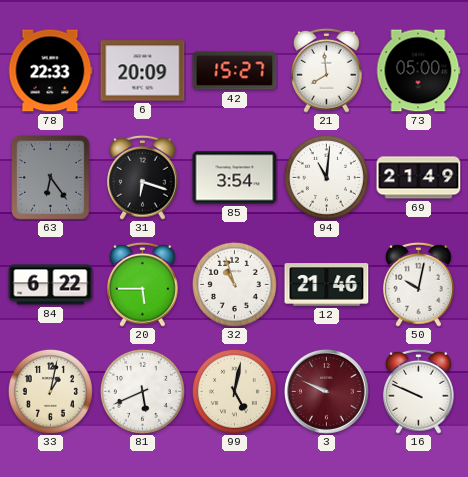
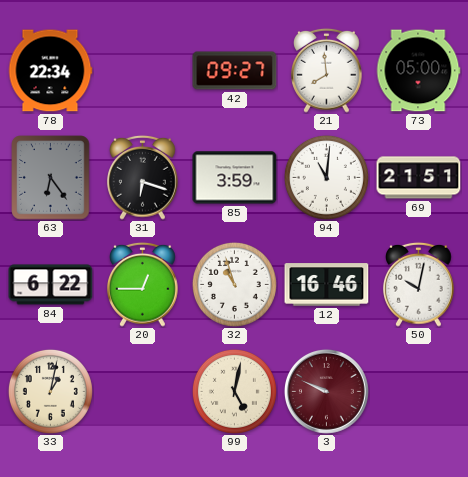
78: 22:33 -> 22:34
6: 20:09 -> none
42: 15:27 -> 09:27
85: 3:54 -> 3:59
69: 21:49 -> 21:51
20: 5:45 -> 12:45
12: 21:46 -> 16:46
81: 5:41 -> none
16: 9:49 -> none
